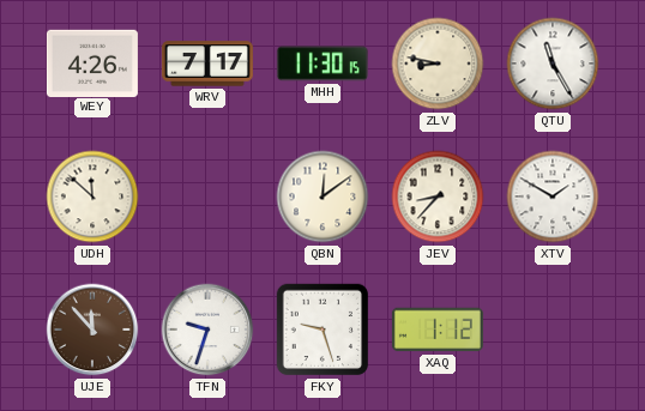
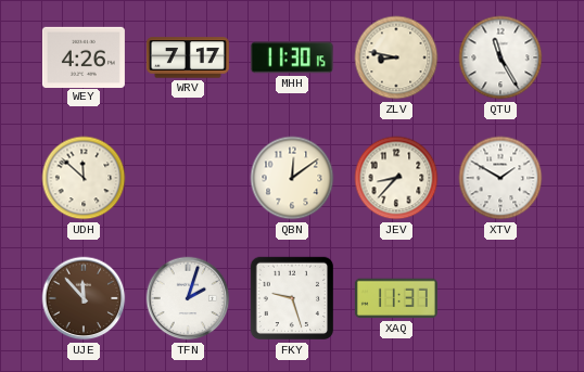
TFN: 9:33 -> 2:03
XAQ: 1:12 -> 11:37
